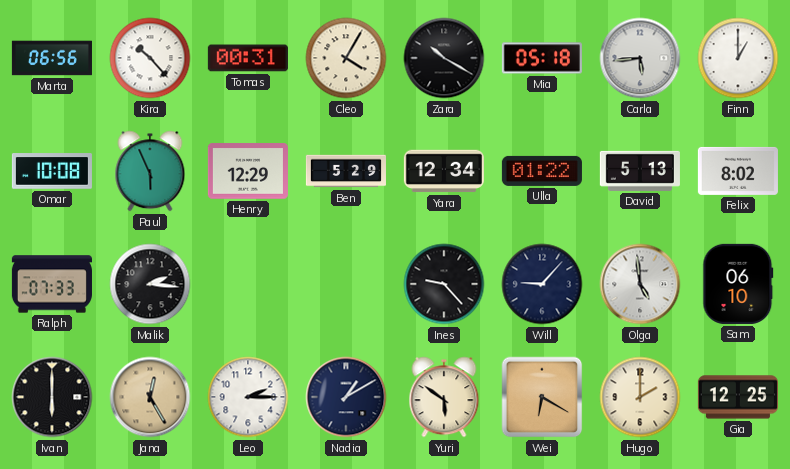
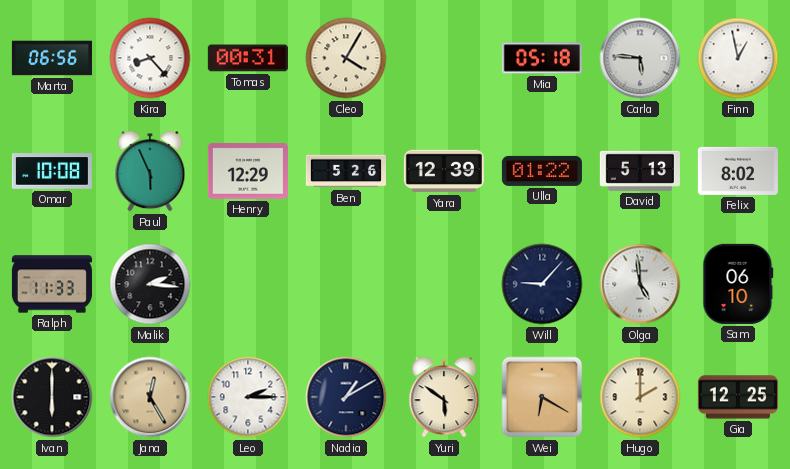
Kira: 10:23 -> 8:23
Zara: 10:20 -> none
Carla: 5:44 -> 5:46
Finn: 1:00 -> 12:58
Ben: 5:29 -> 5:26
Yara: 12:34 -> 12:39
Ralph: 07:33 -> 11:33
Ines: 9:23 -> none
